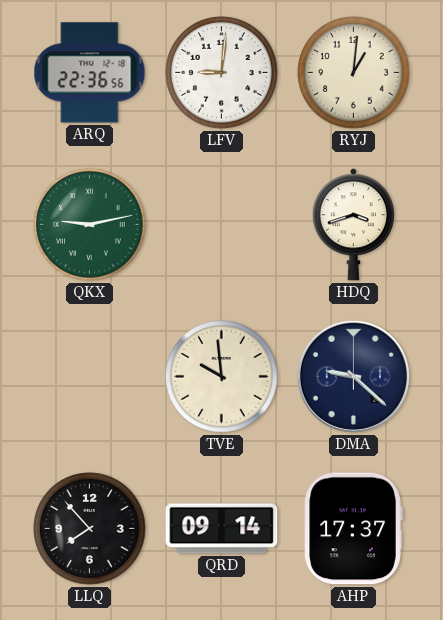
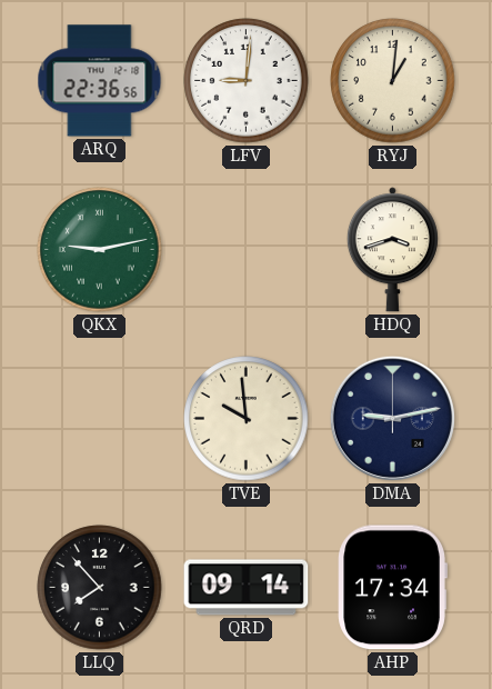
DMA: 9:22 -> 9:13
AHP: 17:37 -> 17:34
